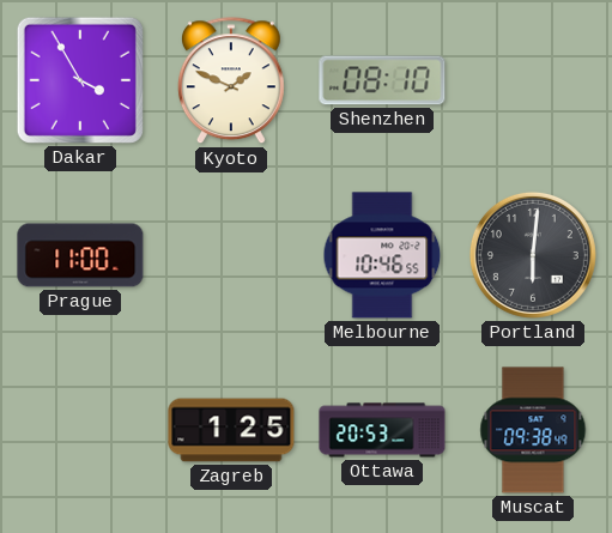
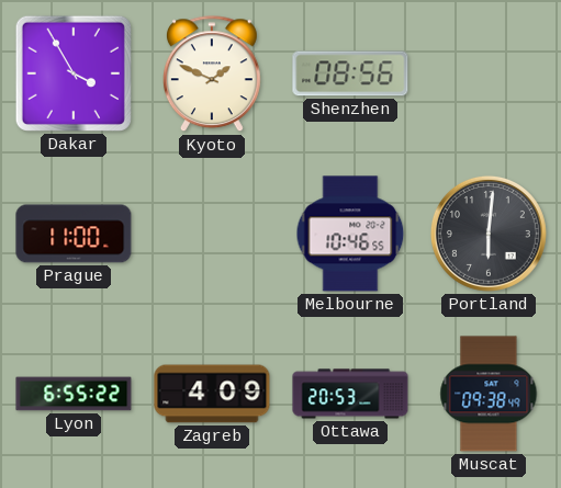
Shenzhen: 08:10 -> 08:56
Lyon: none -> 6:55
Zagreb: 1:25 -> 4:09
